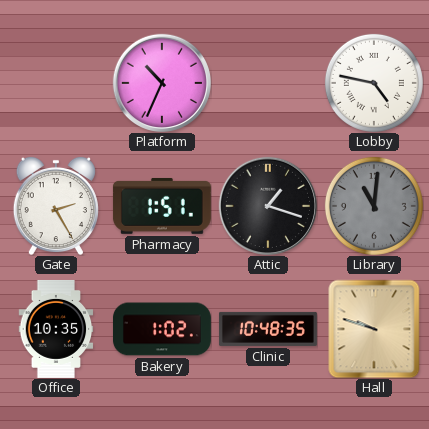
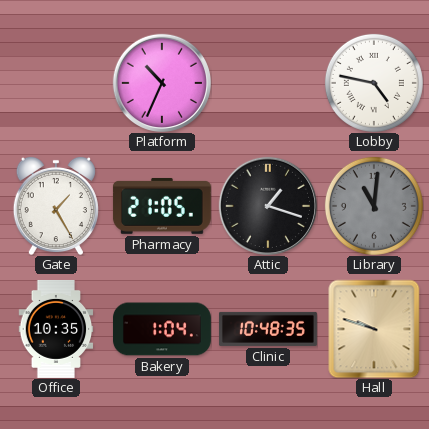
Gate: 2:25 -> 1:25
Pharmacy: 1:51 -> 21:05
Bakery: 1:02 -> 1:04
